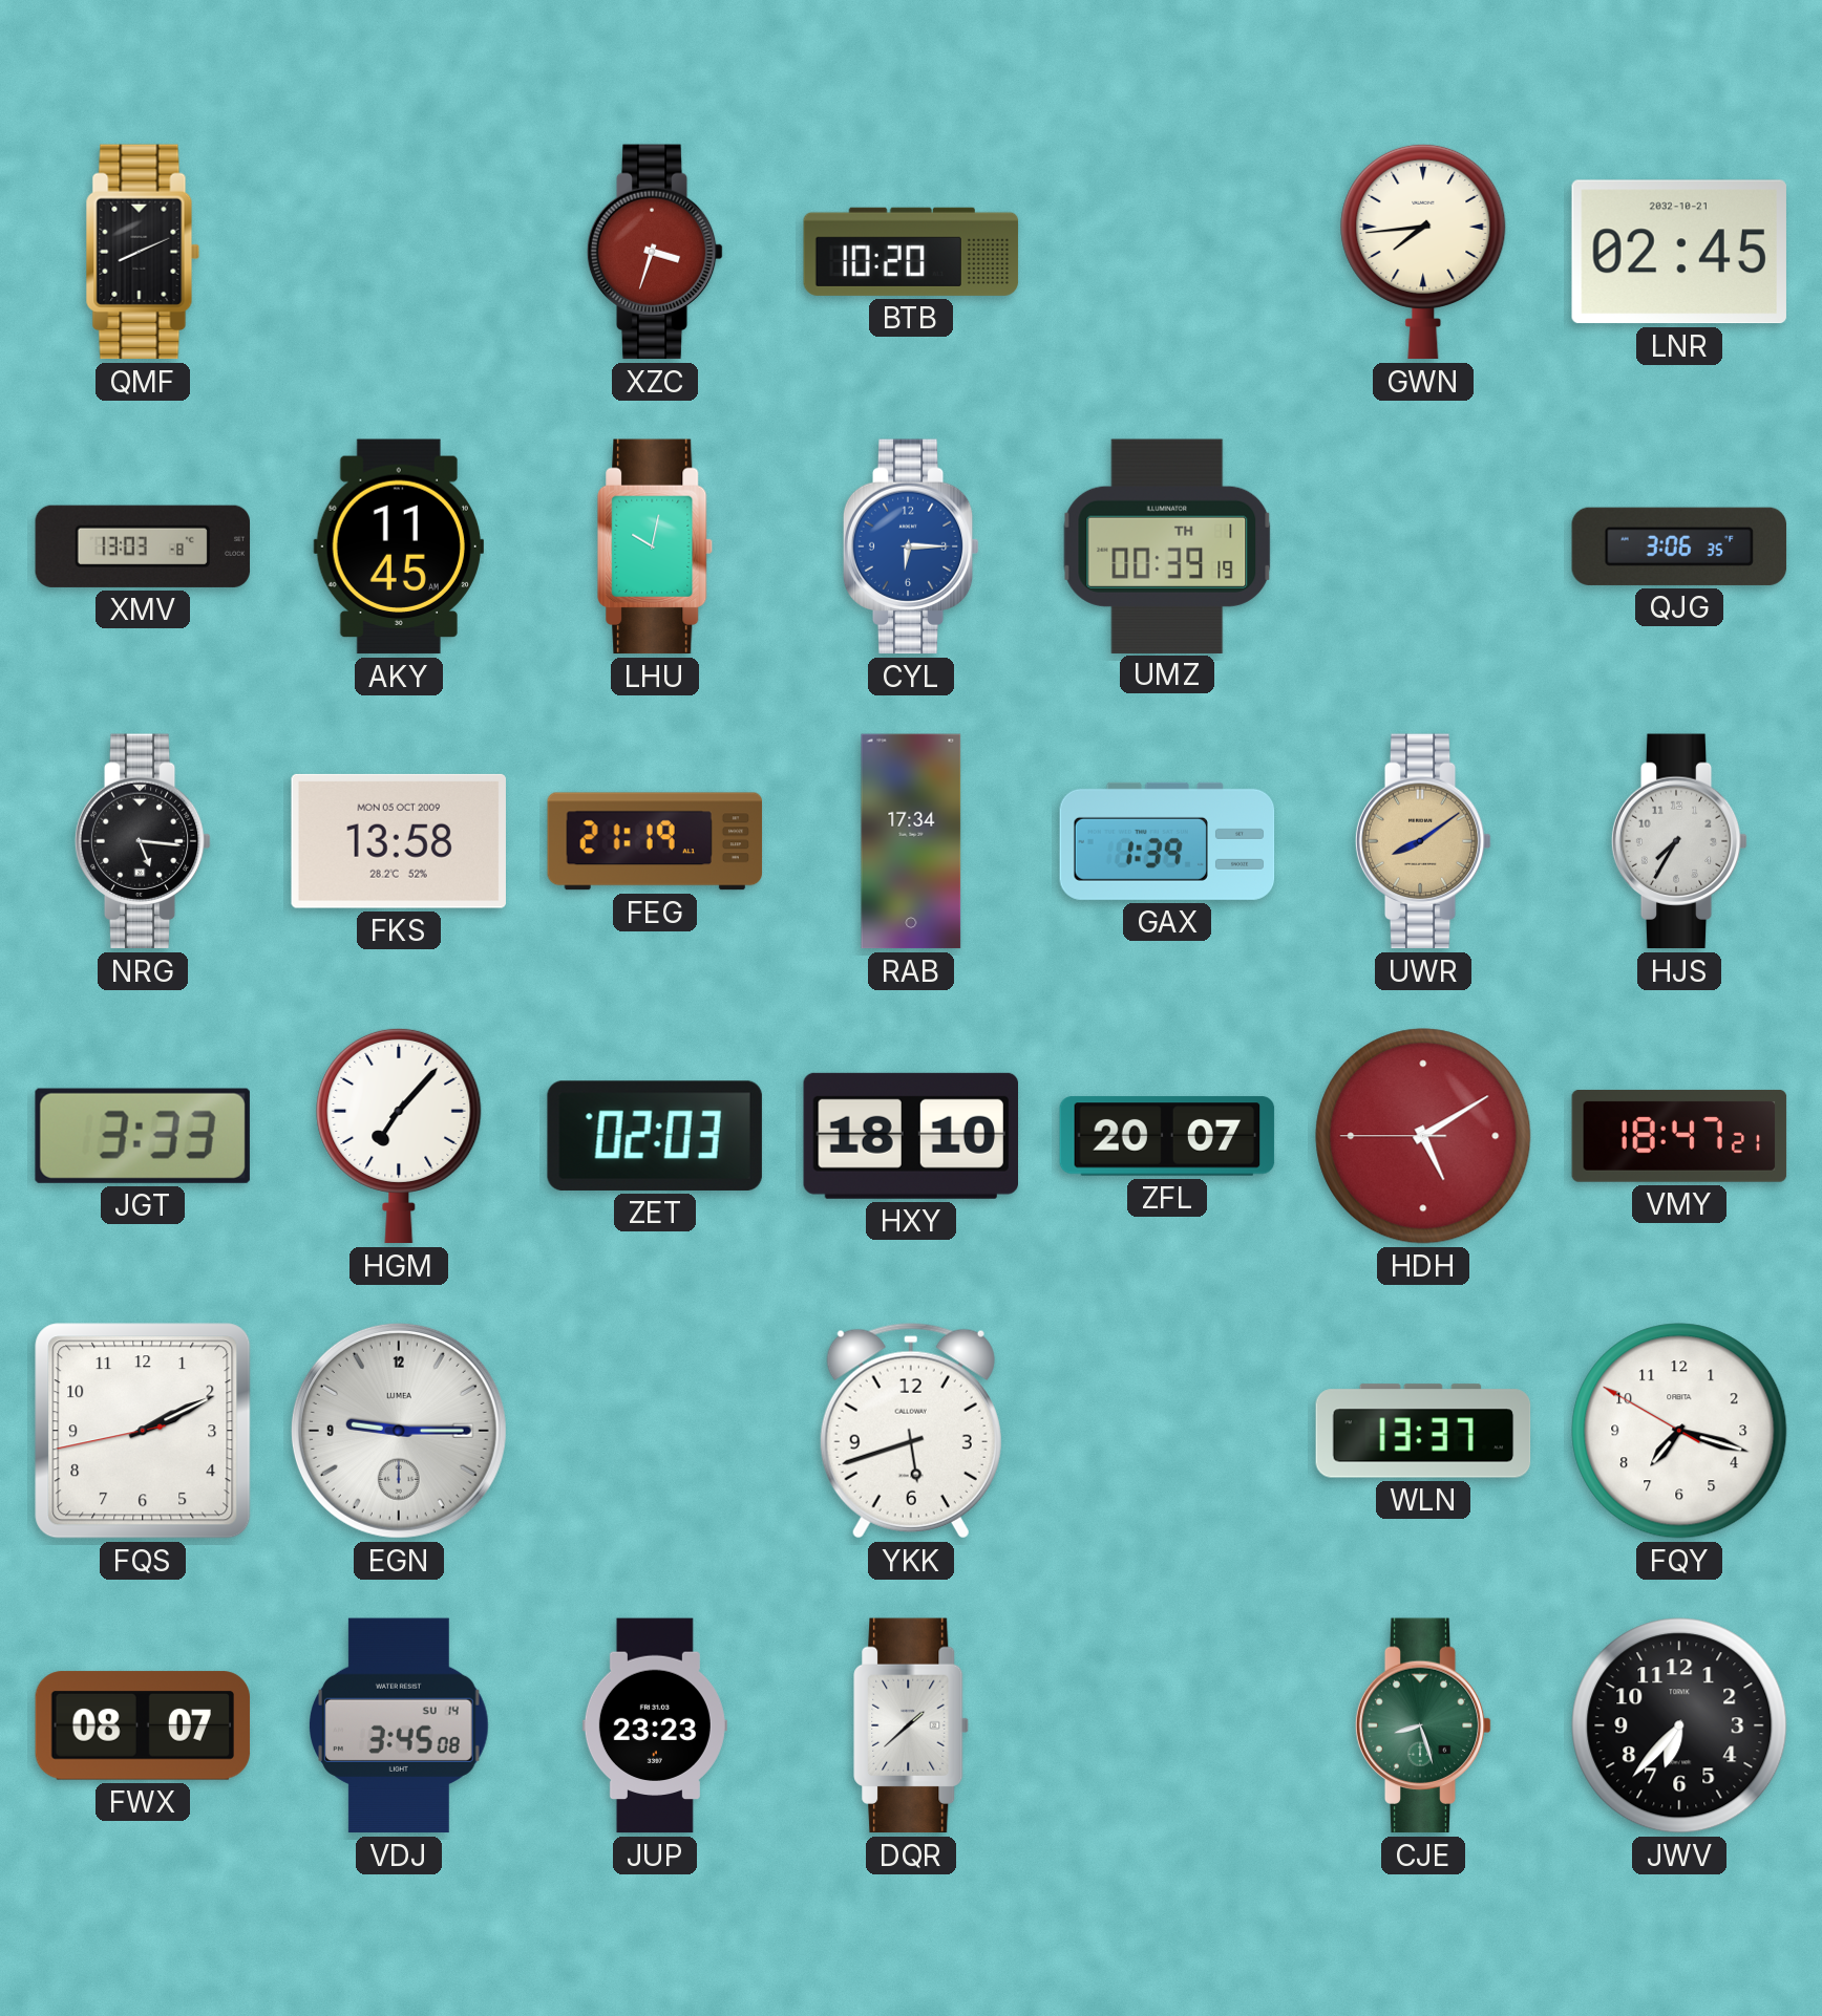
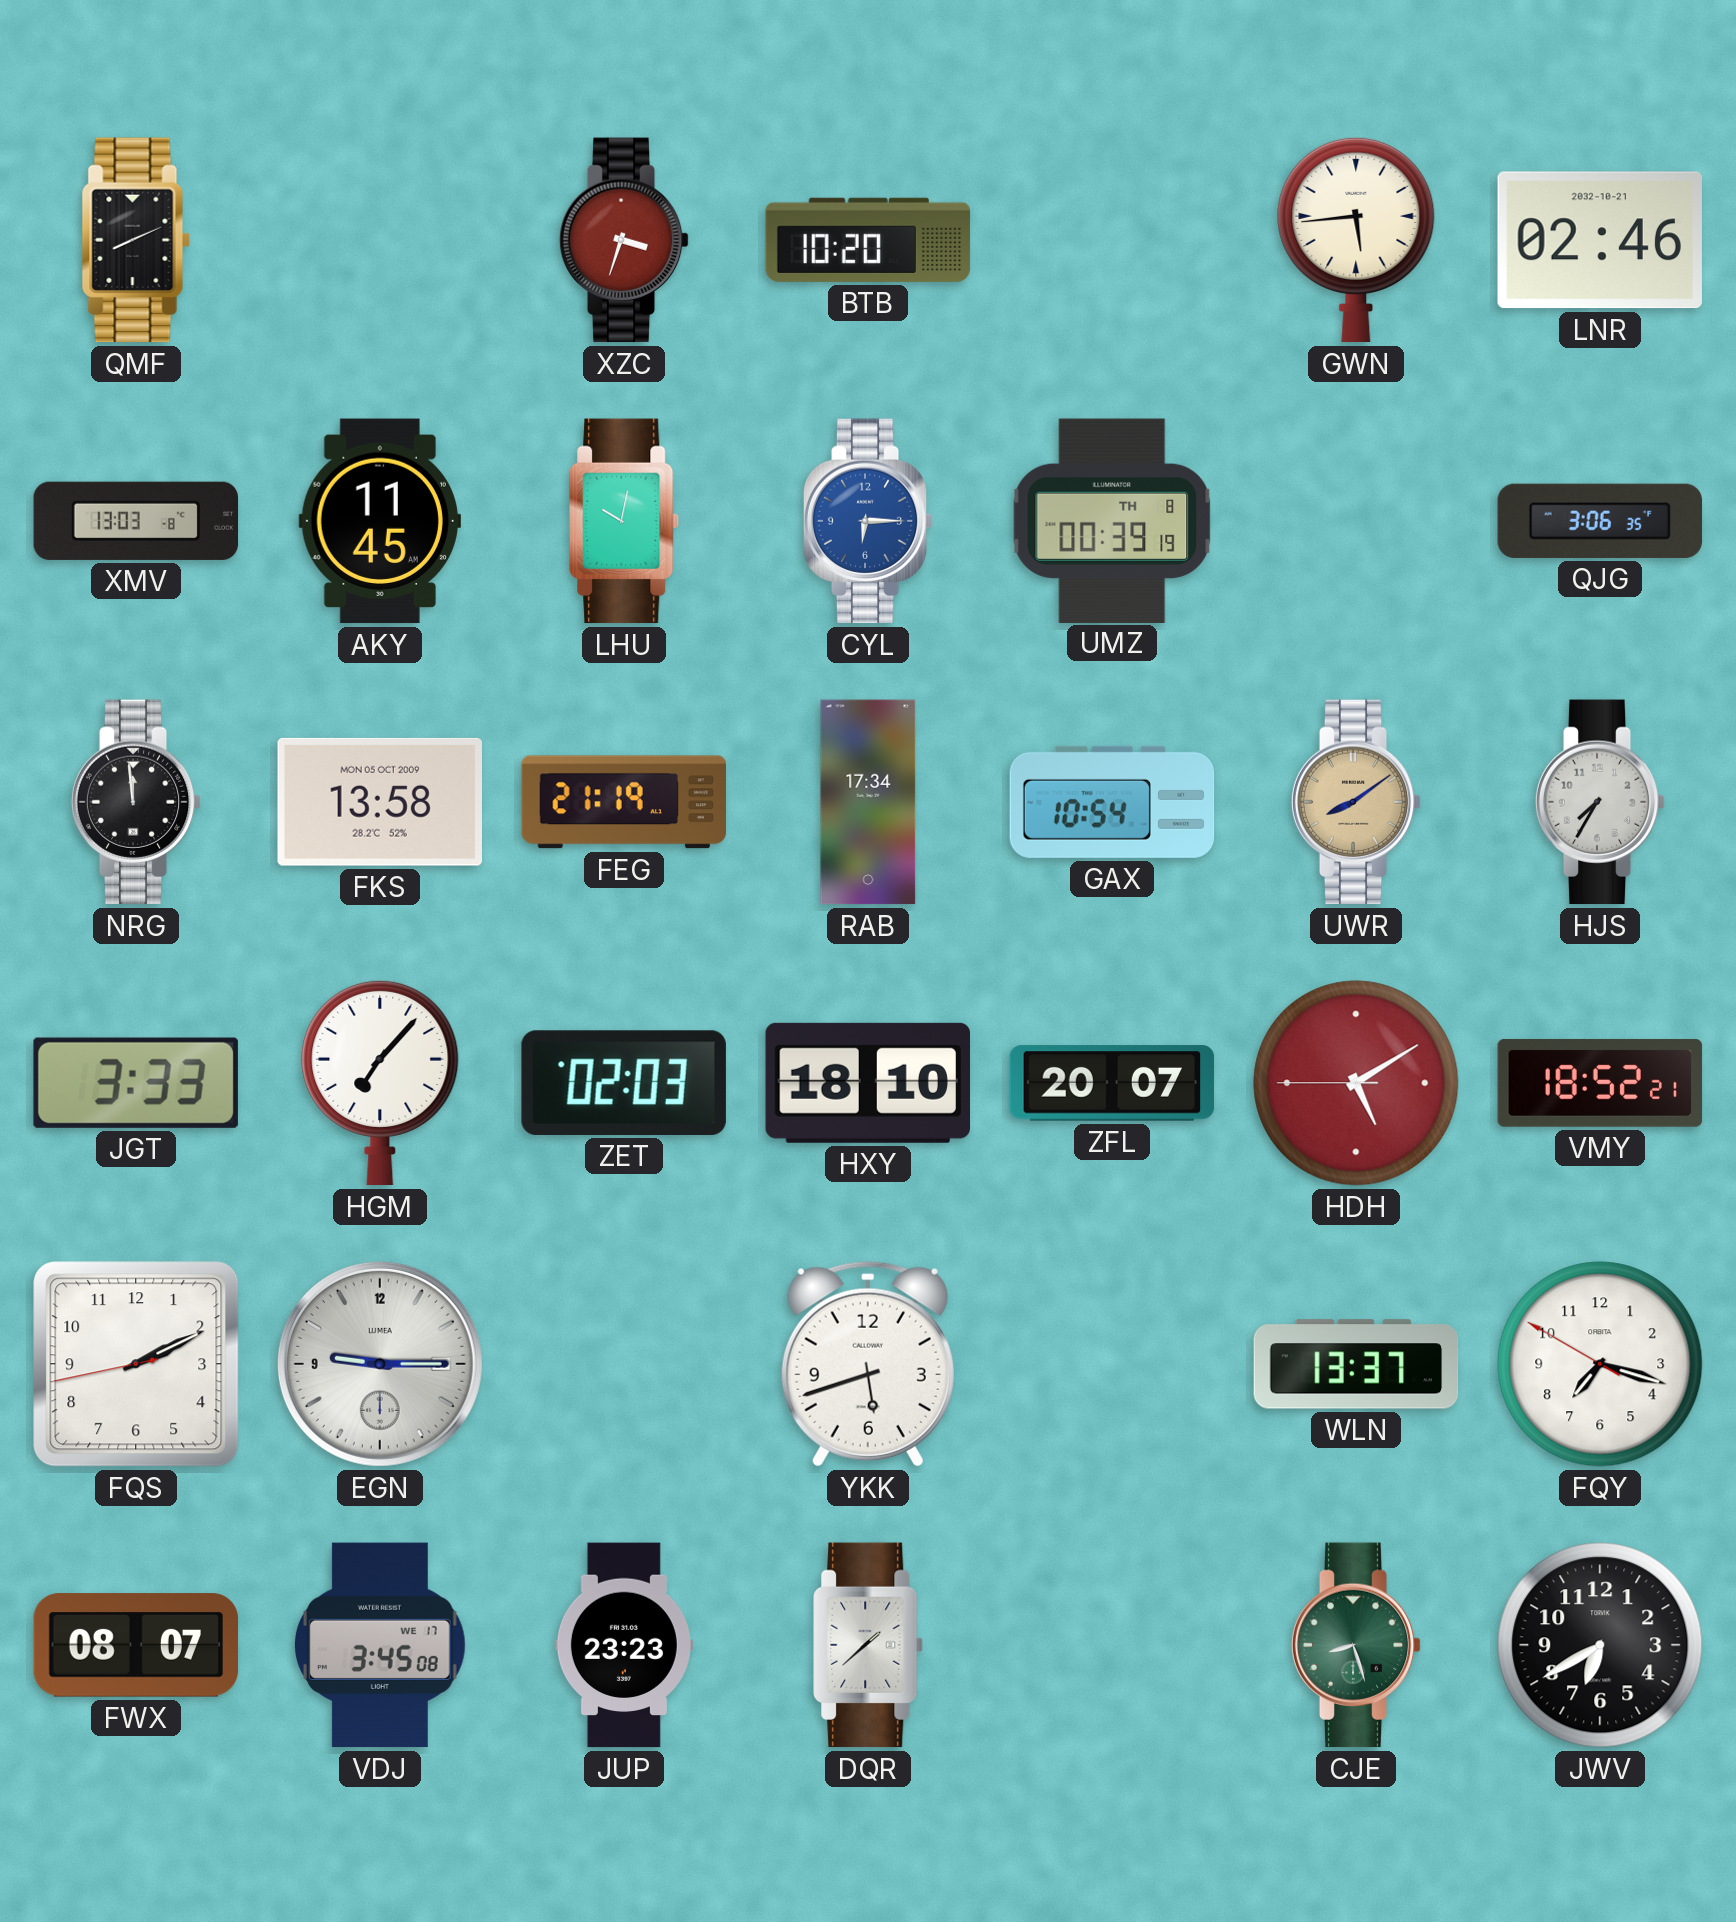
GWN: 7:44 -> 5:44
LNR: 02:45 -> 02:46
UMZ date: TH 1 -> TH 8
NRG: 5:16 -> 11:59
GAX: 1:39 -> 10:54
VMY: 18:47 -> 18:52
VDJ date: SU 14 -> WE 17
JWV: 6:37 -> 6:40
